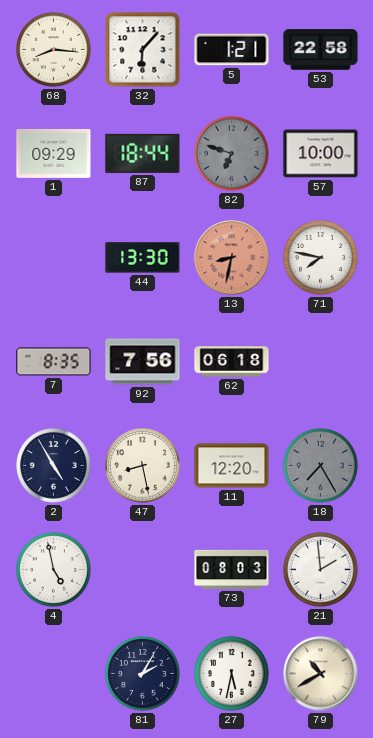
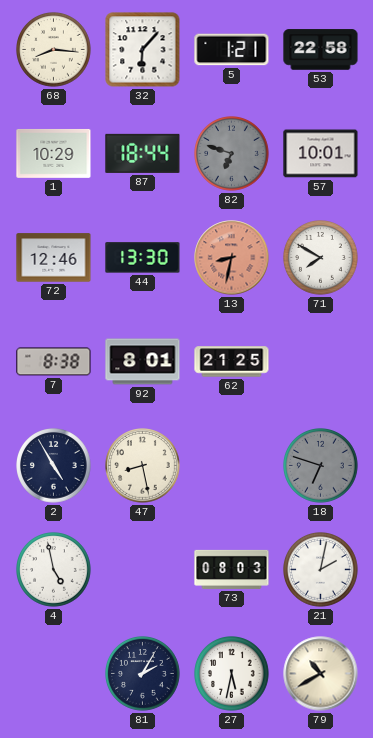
1: 09:29 -> 10:29
57: 10:00 -> 10:01
72: none -> 12:46
71: 7:47 -> 7:50
7: 8:35 -> 8:38
92: 7:56 -> 8:01
62: 06:18 -> 21:25
11: 12:20 -> none
18: 7:25 -> 6:48
21: 1:59 -> 2:02
